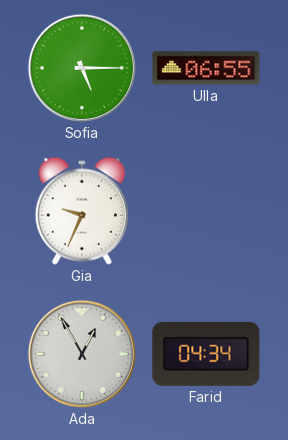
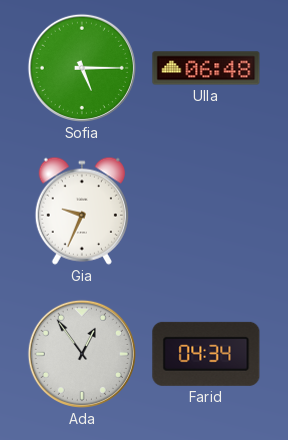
Ulla: 06:55 -> 06:48
Ada: 12:55 -> 12:54
